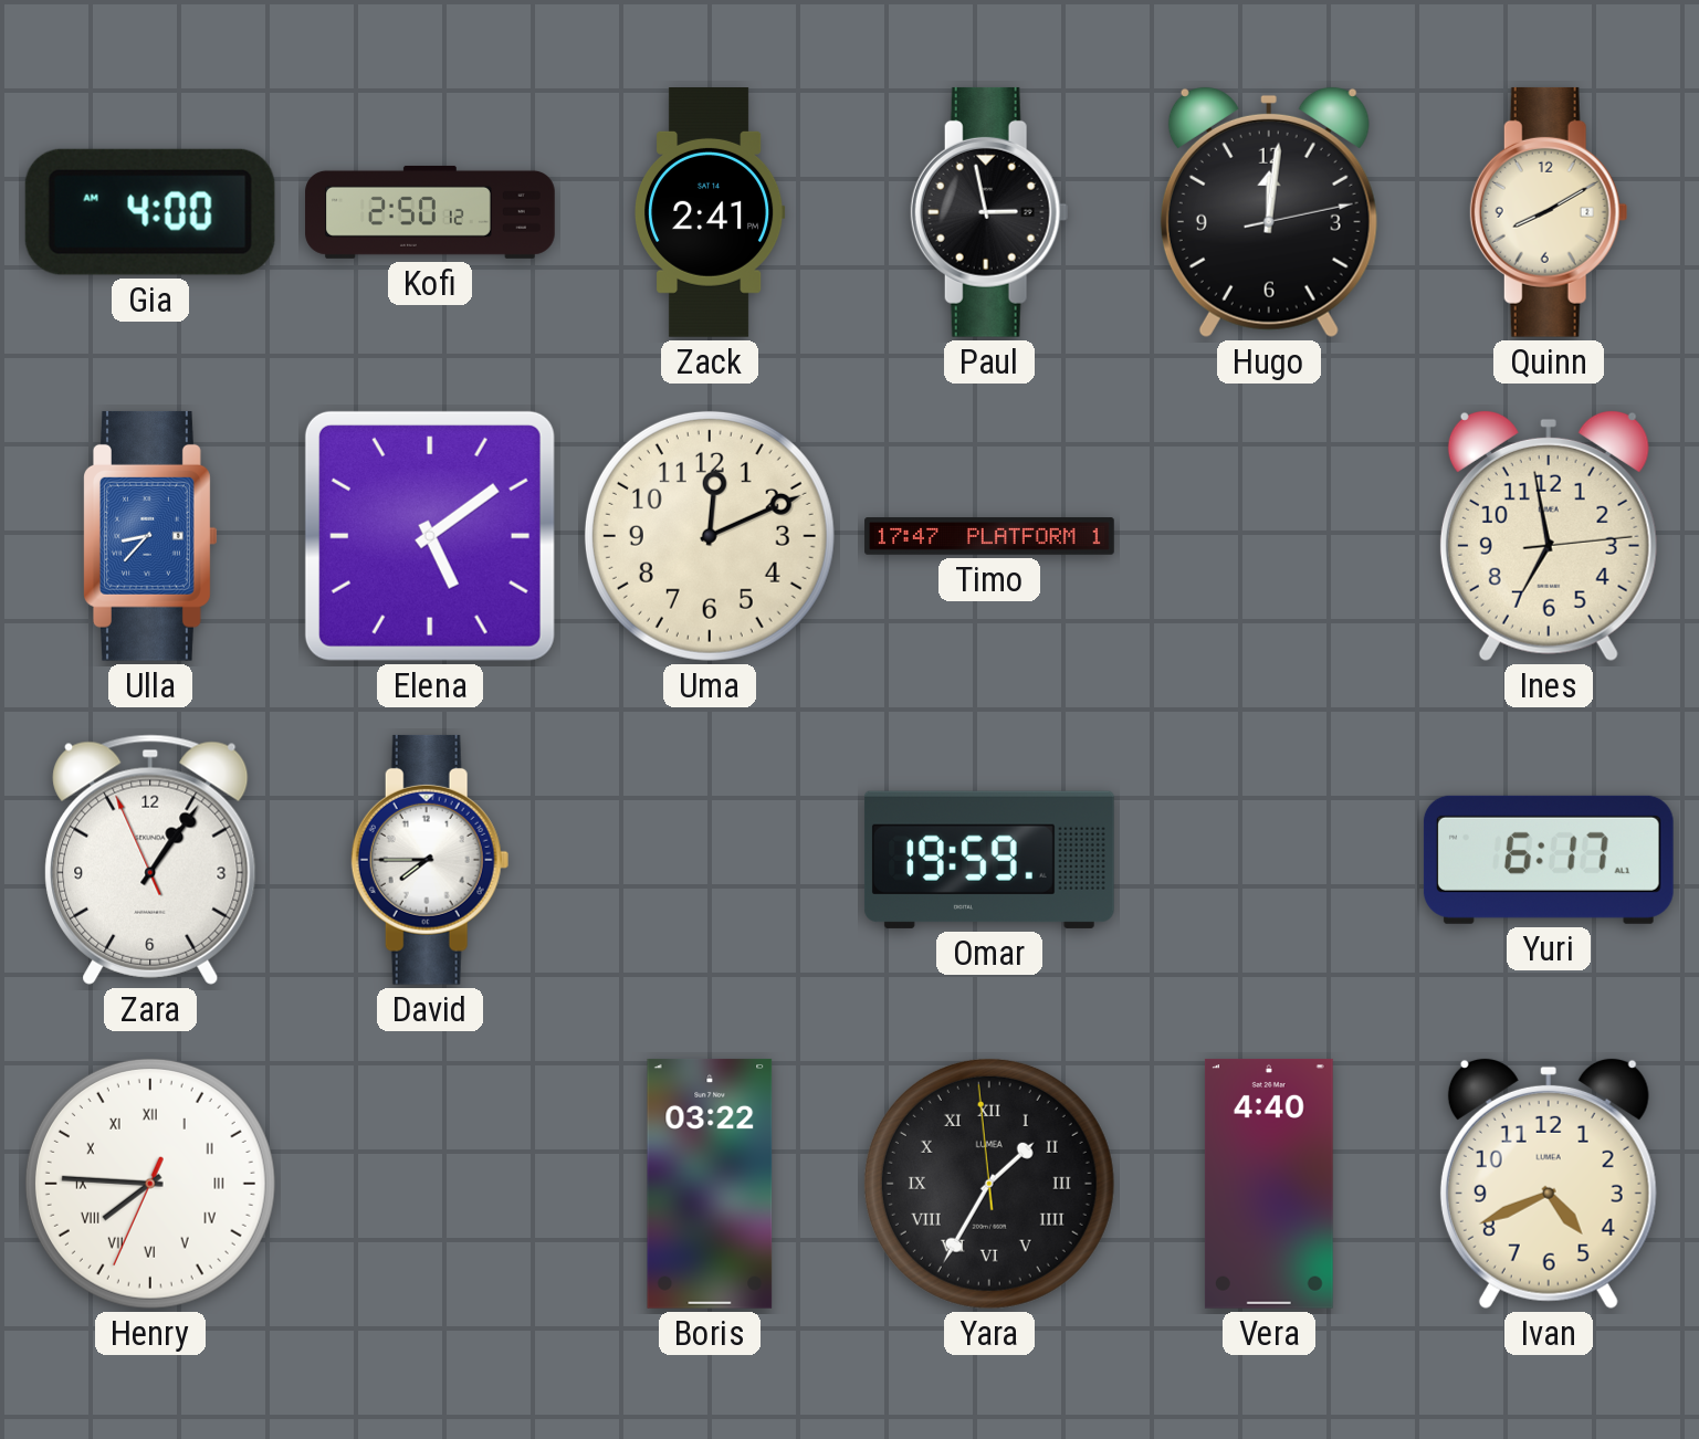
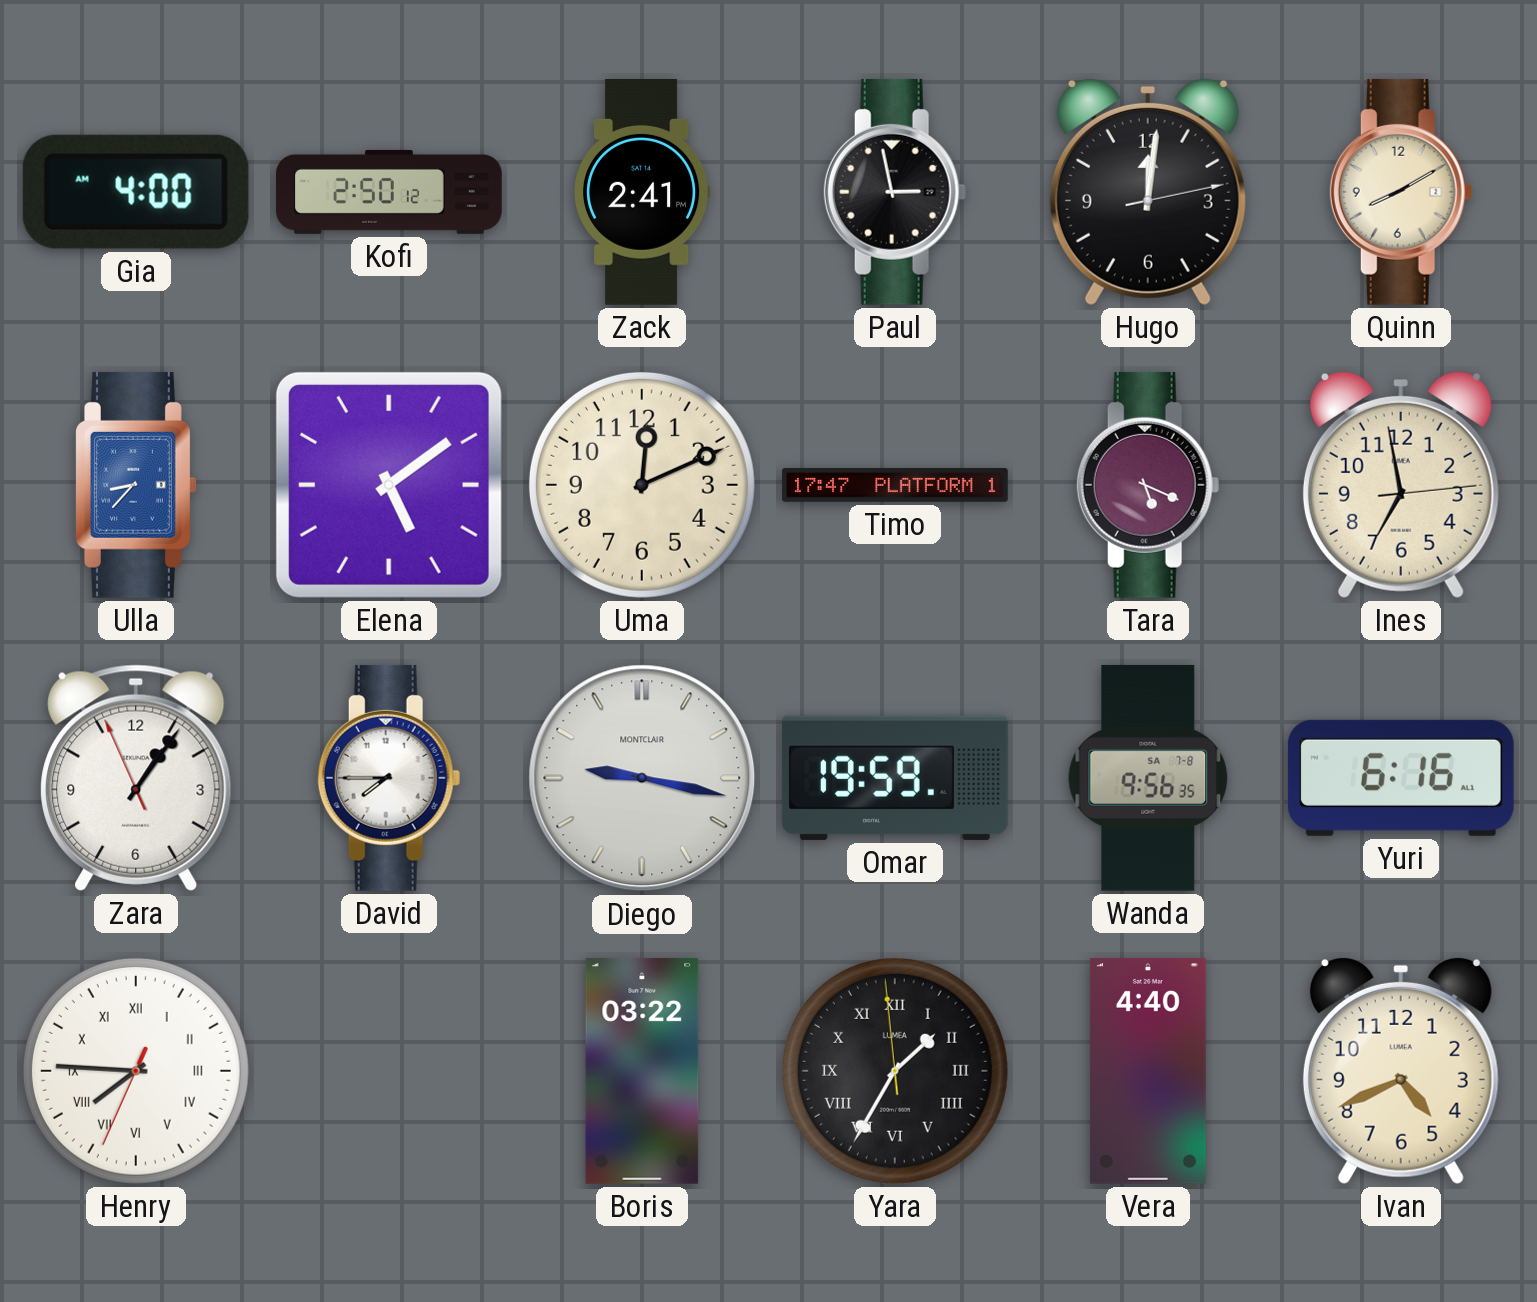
Tara: none -> 5:19
Diego: none -> 9:17
Wanda: none -> 9:56
Yuri: 6:17 -> 6:16
